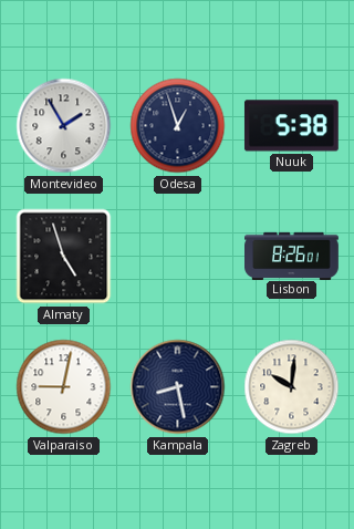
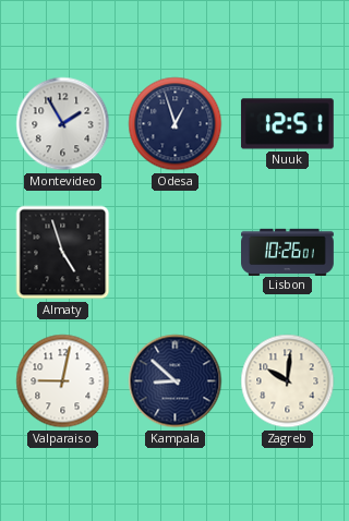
Nuuk: 5:38 -> 12:51
Lisbon: 8:26 -> 10:26
Kampala: 8:28 -> 8:52
